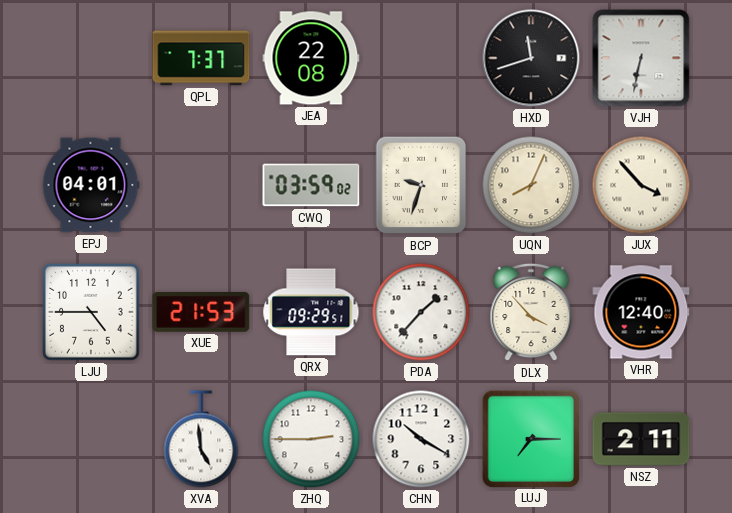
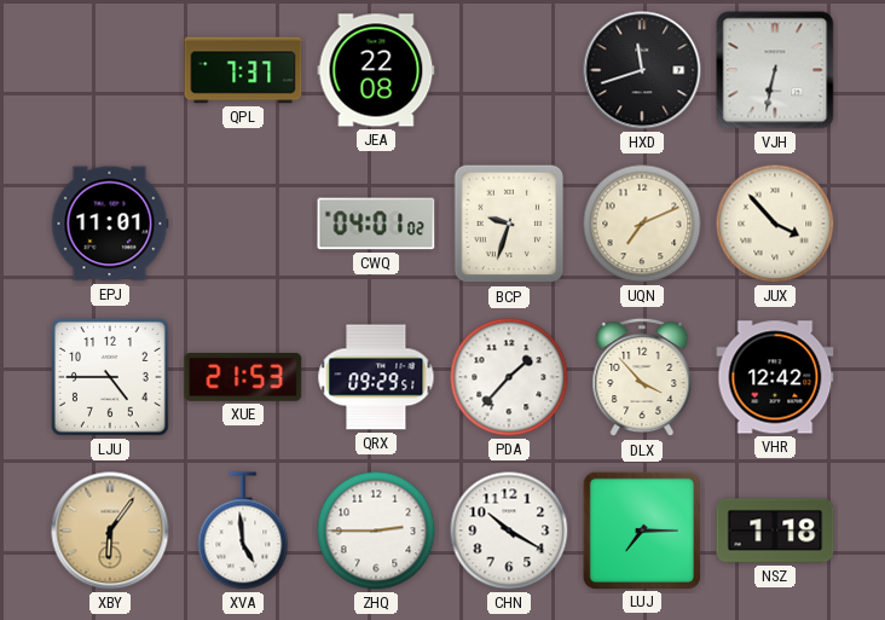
EPJ: 04:01 -> 11:01
CWQ: 03:59 -> 04:01
UQN: 8:04 -> 7:11
VHR: 12:40 -> 12:42
XBY: none -> 6:06
NSZ: 2:11 -> 1:18
